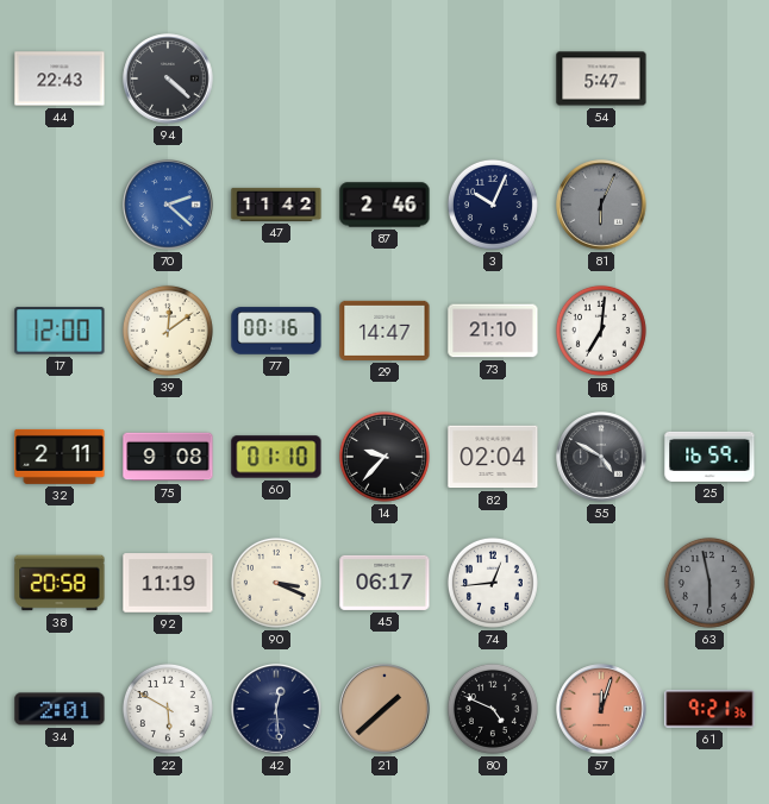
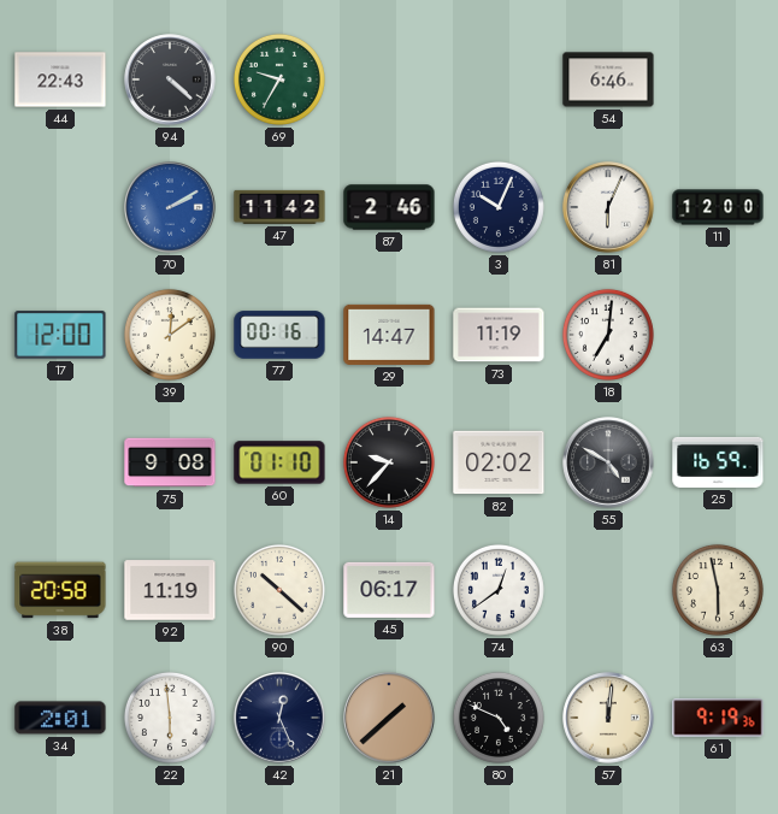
69: none -> 9:35
54: 5:47 -> 6:46
70: 2:22 -> 2:10
81 dial: grey -> white
11: none -> 12:00
73: 21:10 -> 11:19
32: 2:11 -> none
82: 02:04 -> 02:02
90: 3:19 -> 10:22
74: 12:44 -> 12:39
63 dial: grey -> cream
22: 5:50 -> 5:59
42: 12:29 -> 12:26
57: 12:03 -> 12:01
57 dial: salmon -> cream
61: 9:21 -> 9:19
